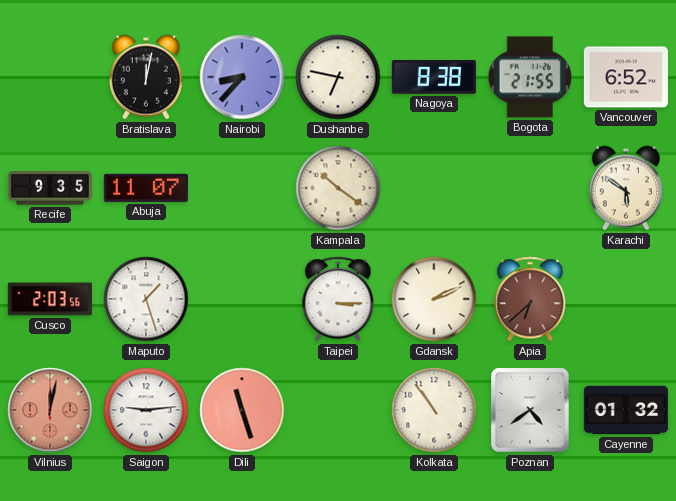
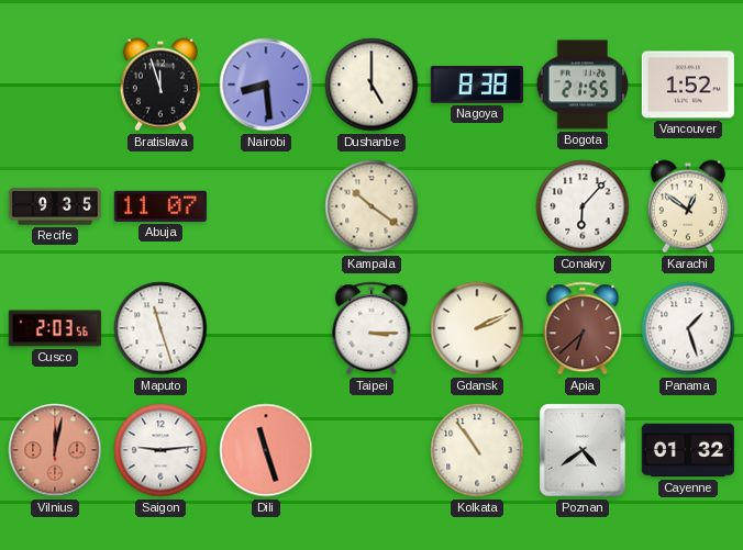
Bratislava: 12:02 -> 11:57
Nairobi: 8:37 -> 8:29
Dushanbe: 6:47 -> 5:00
Vancouver: 6:52 -> 1:52
Conakry: none -> 6:07
Karachi: 5:51 -> 12:51
Maputo: 1:27 -> 11:27
Panama: none -> 1:27
